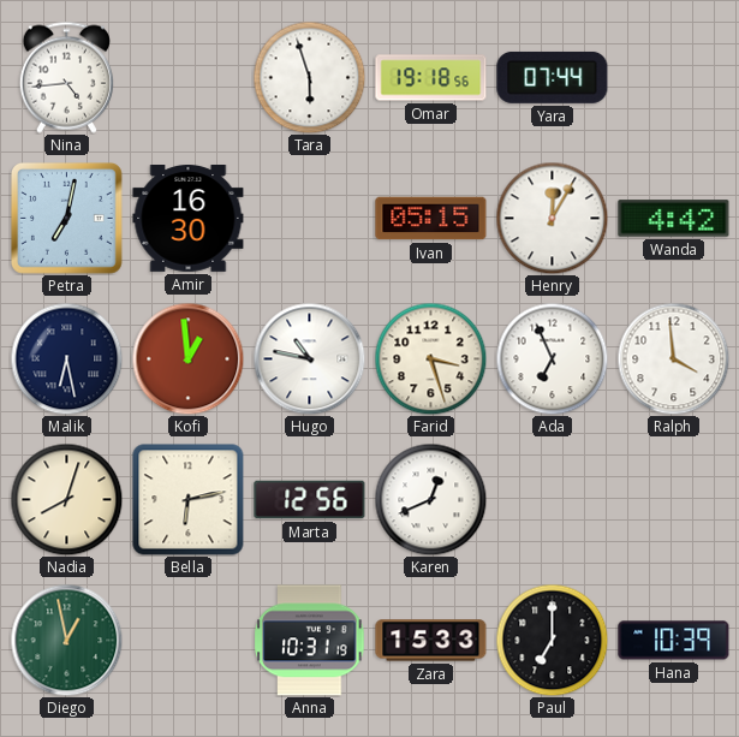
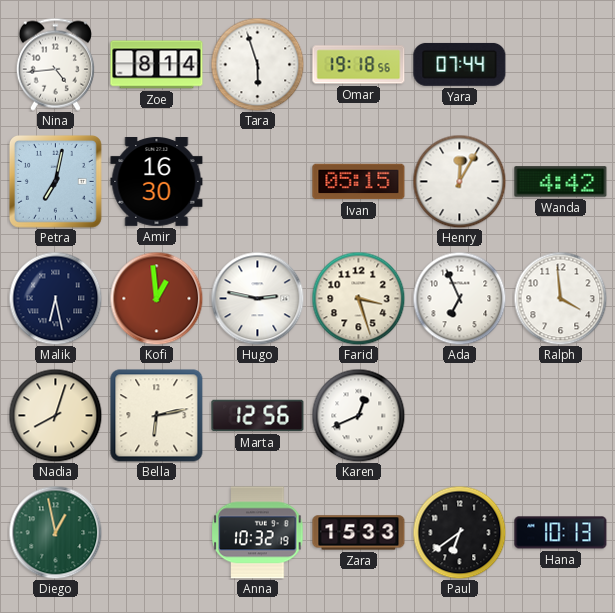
Zoe: none -> 8:14
Hugo: 10:47 -> 2:47
Anna: 10:31 -> 10:32
Paul: 7:00 -> 6:39
Hana: 10:39 -> 10:13
